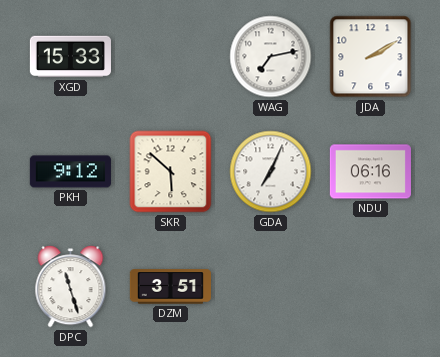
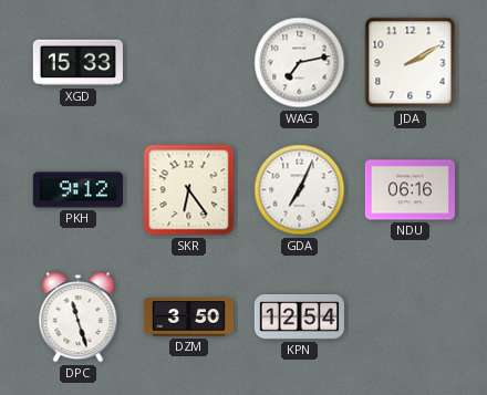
SKR: 5:52 -> 6:24
DZM: 3:51 -> 3:50
KPN: none -> 12:54
